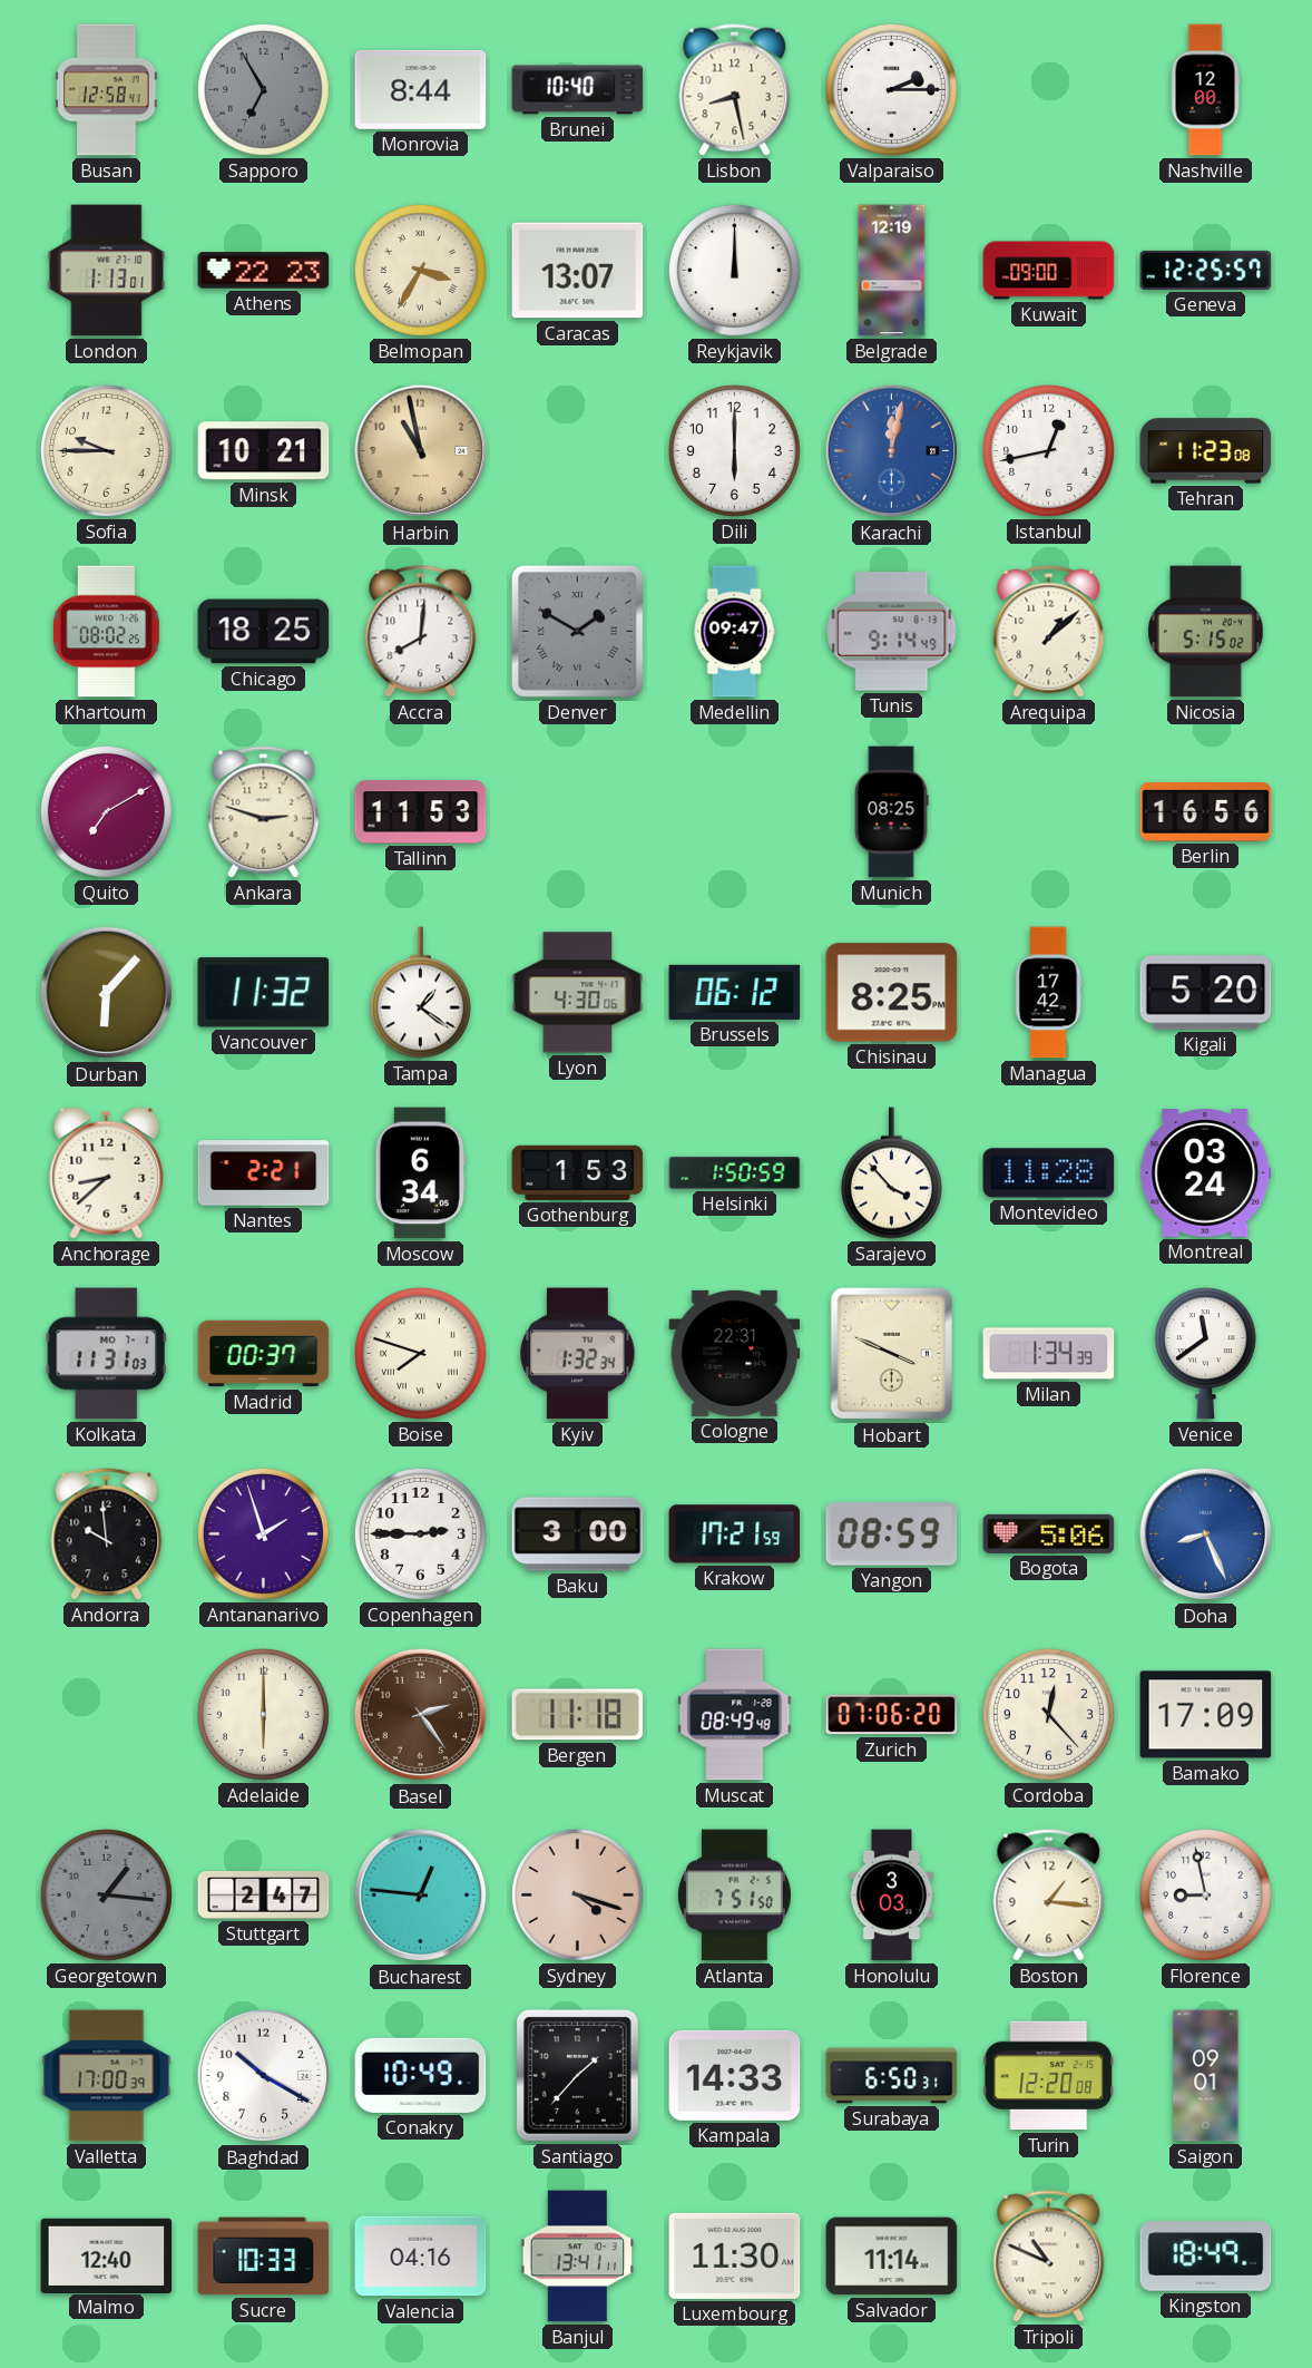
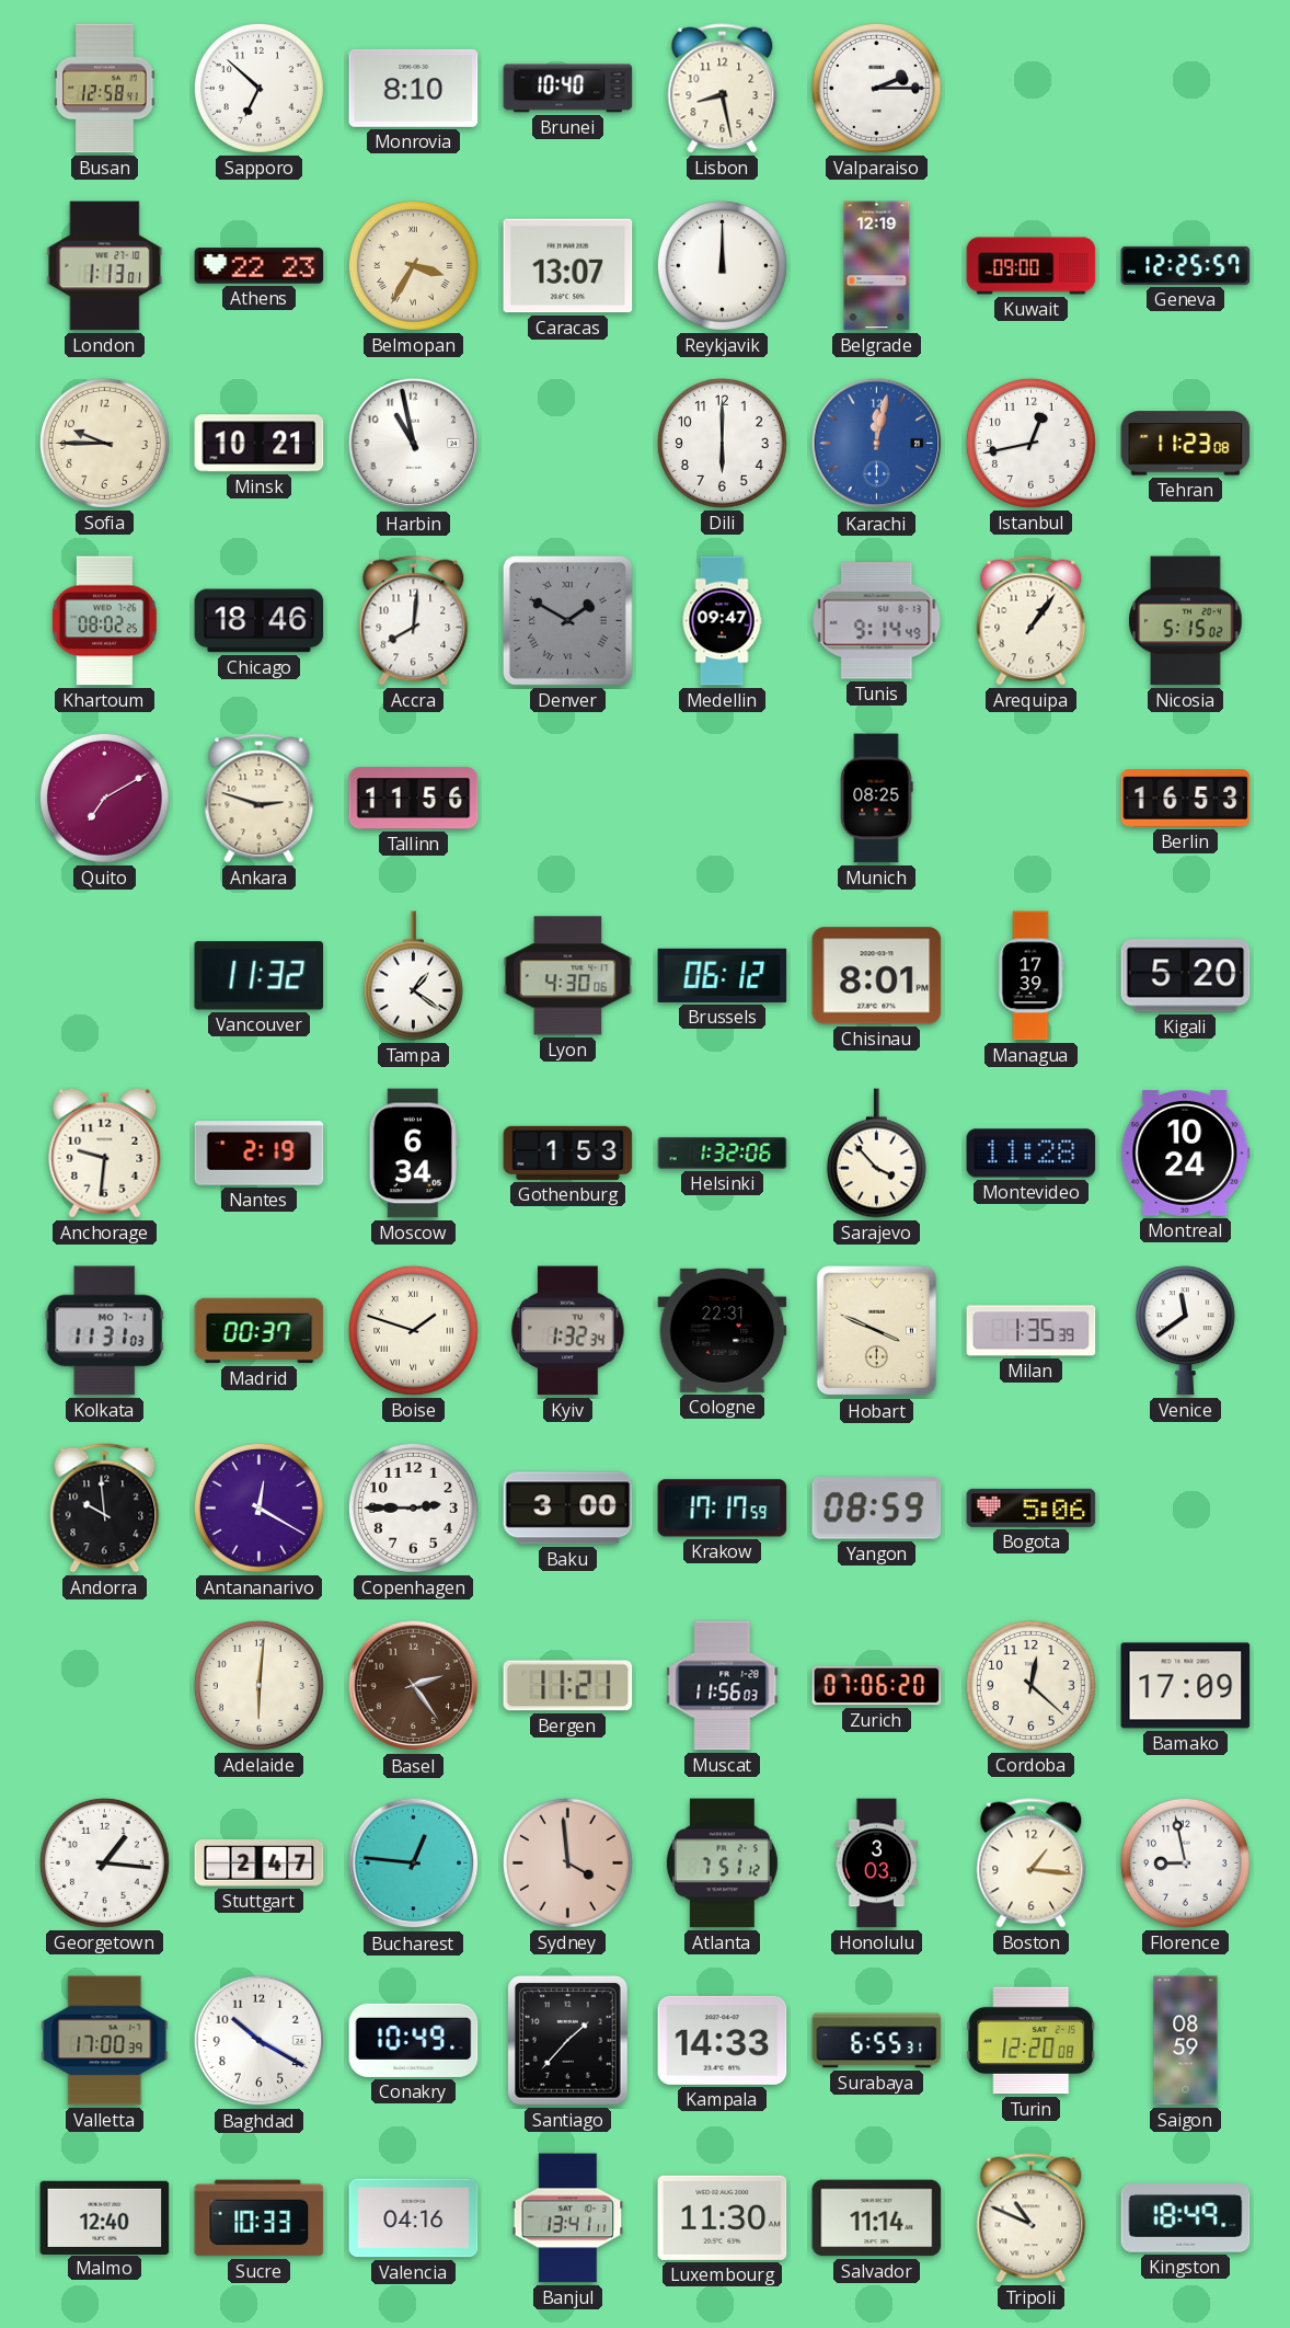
Sapporo: 6:55 -> 6:52
Sapporo dial: grey -> white
Monrovia: 8:44 -> 8:10
Nashville: 12:00 -> none
Harbin dial: champagne -> white
Chicago: 18:25 -> 18:46
Arequipa: 1:08 -> 1:06
Tallinn: 11:53 -> 11:56
Berlin: 16:56 -> 16:53
Durban: 6:07 -> none
Chisinau: 8:25 -> 8:01
Managua: 17:42 -> 17:39
Anchorage: 8:38 -> 9:31
Nantes: 2:21 -> 2:19
Helsinki: 1:50 -> 1:32
Montreal: 03:24 -> 10:24
Boise: 7:48 -> 1:48
Milan: 1:34 -> 1:35
Antananarivo: 1:57 -> 12:20
Krakow: 17:21 -> 17:17
Doha: 8:26 -> none
Adelaide: 6:00 -> 6:01
Bergen: 11:18 -> 11:21
Muscat: 08:49 -> 11:56
Cordoba: 12:23 -> 12:22
Georgetown dial: grey -> white
Sydney: 4:18 -> 3:59
Atlanta: 7:51:50 -> 7:51:12
Surabaya: 6:50 -> 6:55
Saigon: 09:01 -> 08:59
